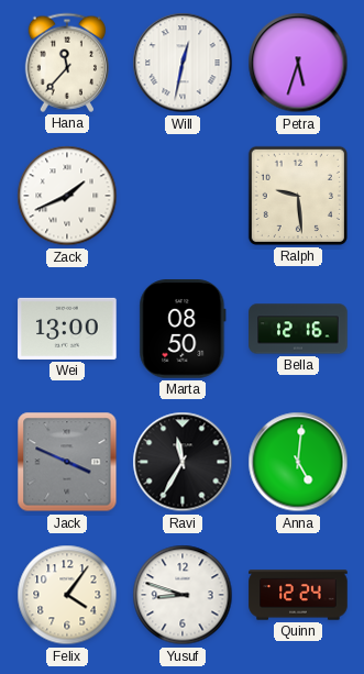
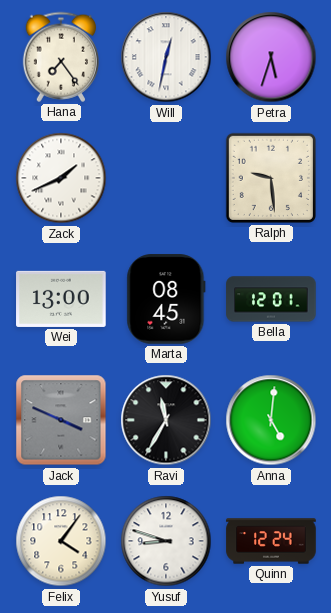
Hana: 11:37 -> 7:24
Marta: 08:50 -> 08:45
Bella: 12:16 -> 12:01
